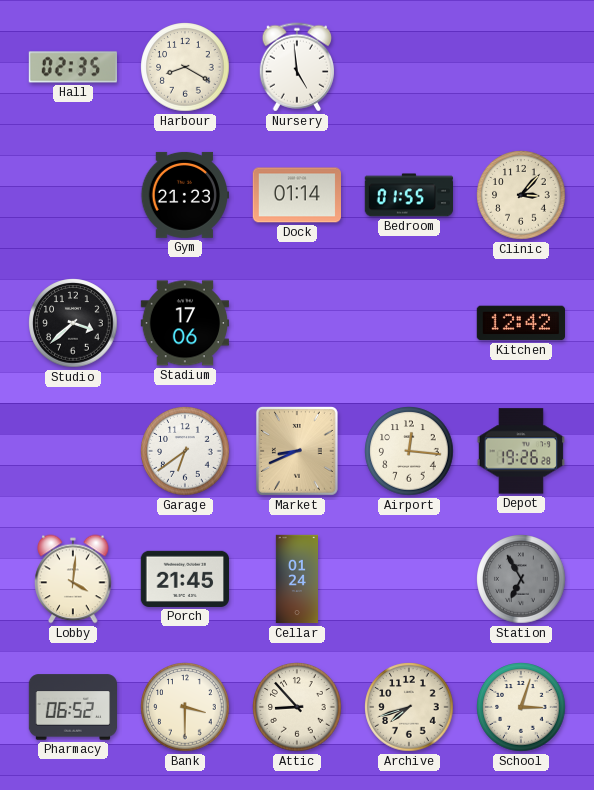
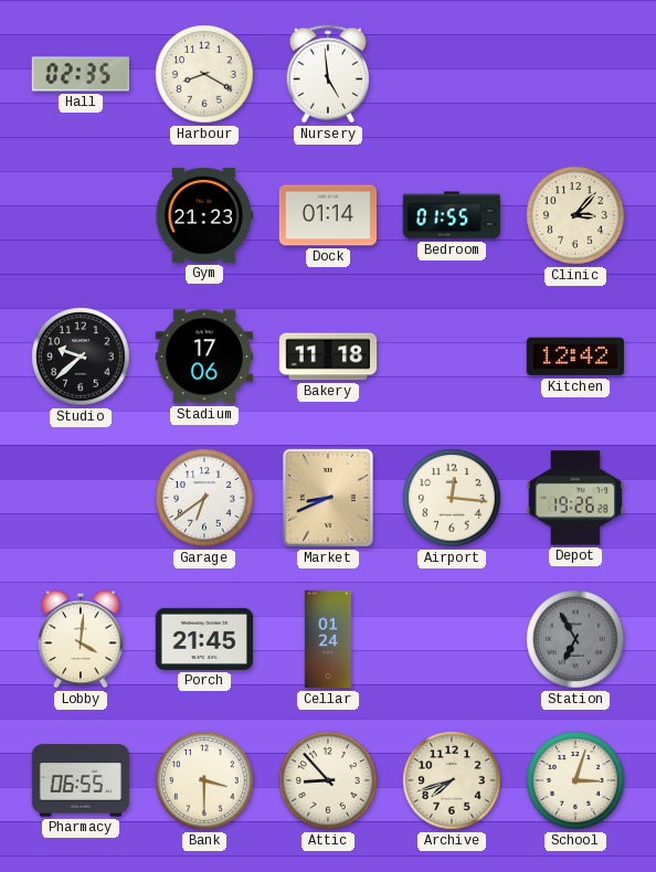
Studio: 3:38 -> 9:38
Bakery: none -> 11:18
Pharmacy: 06:52 -> 06:55
